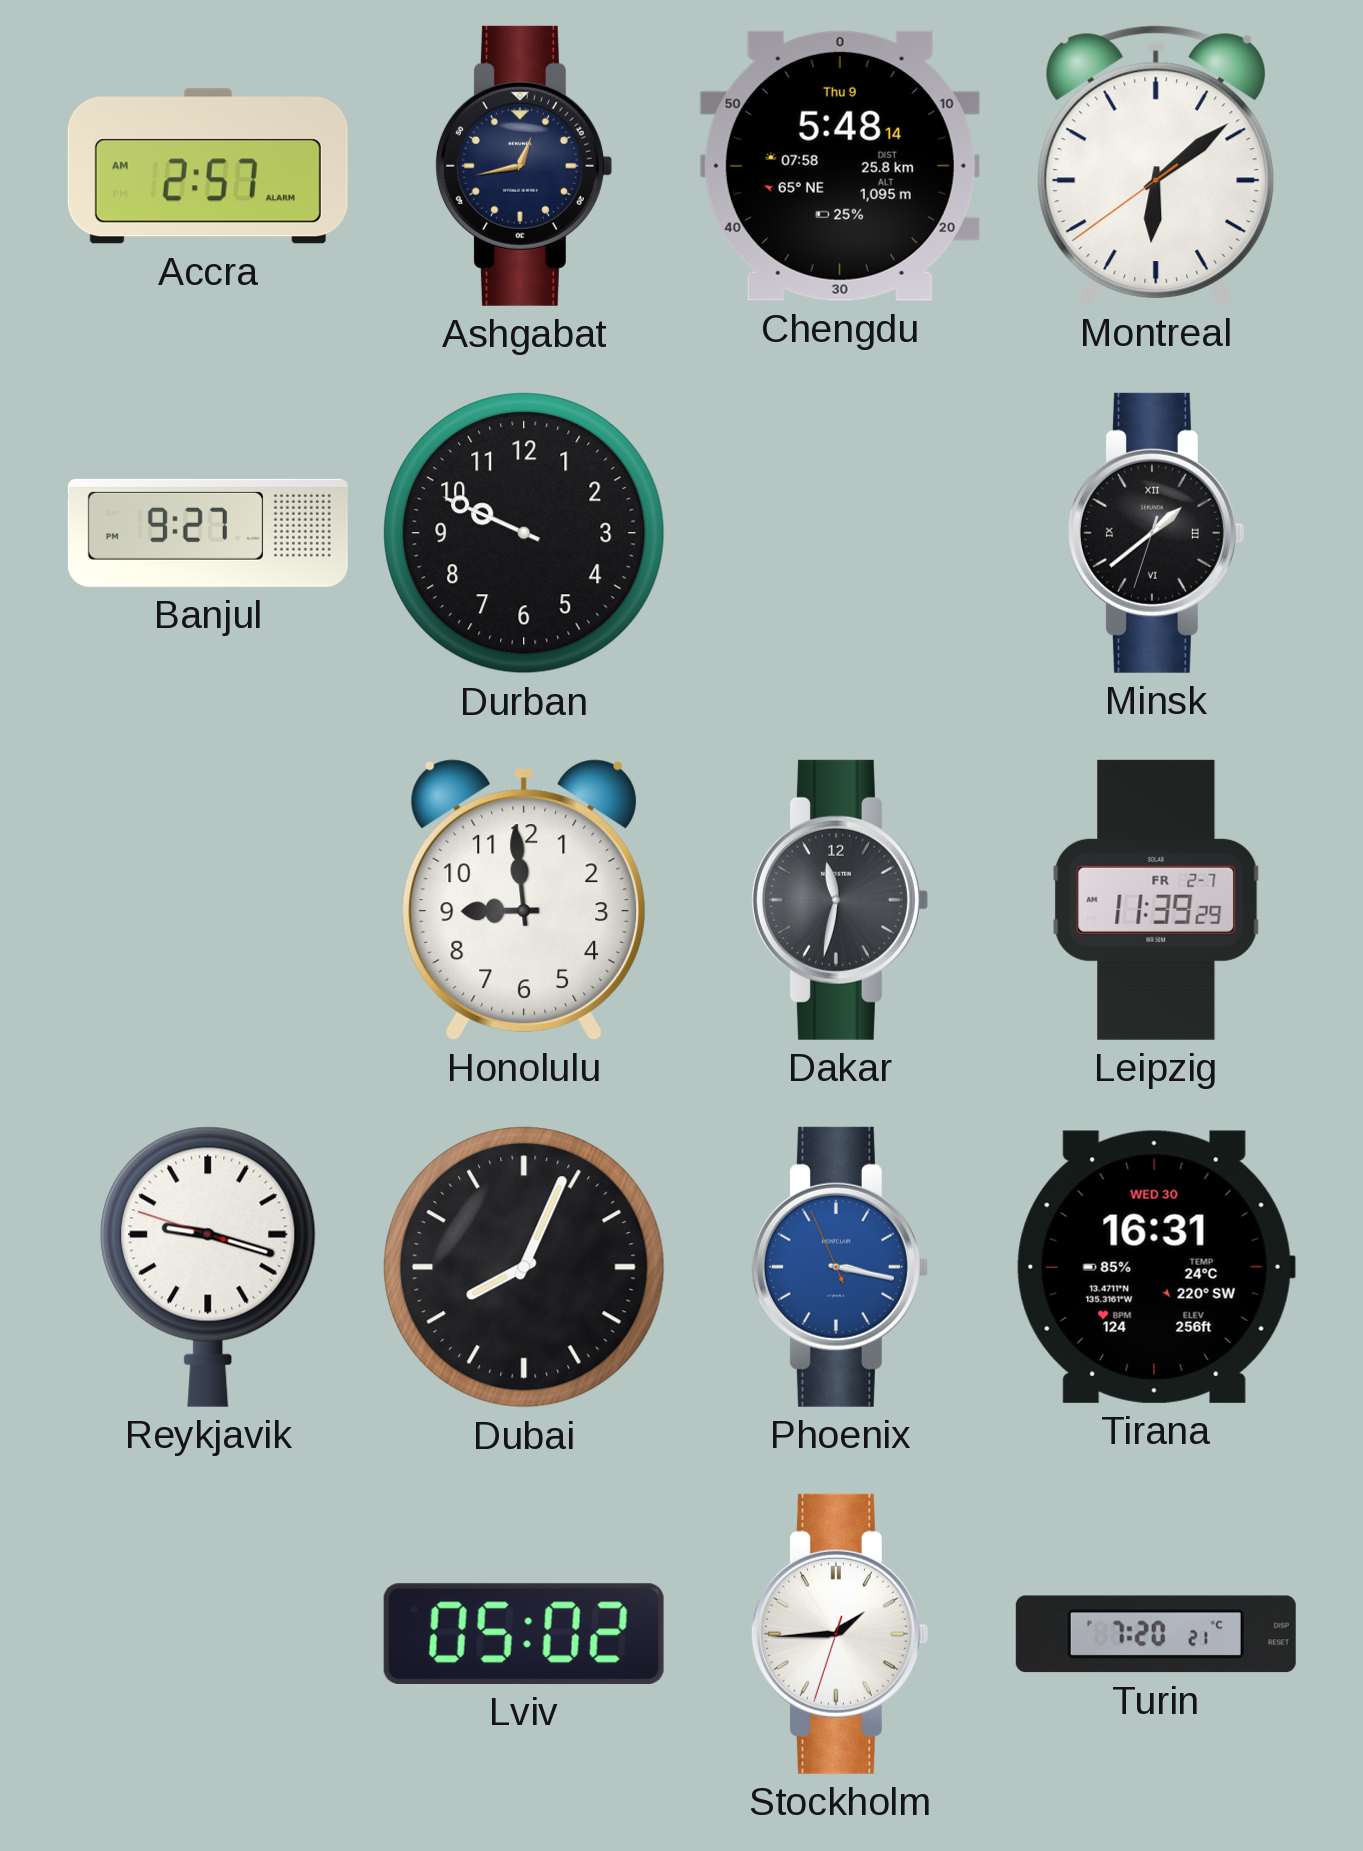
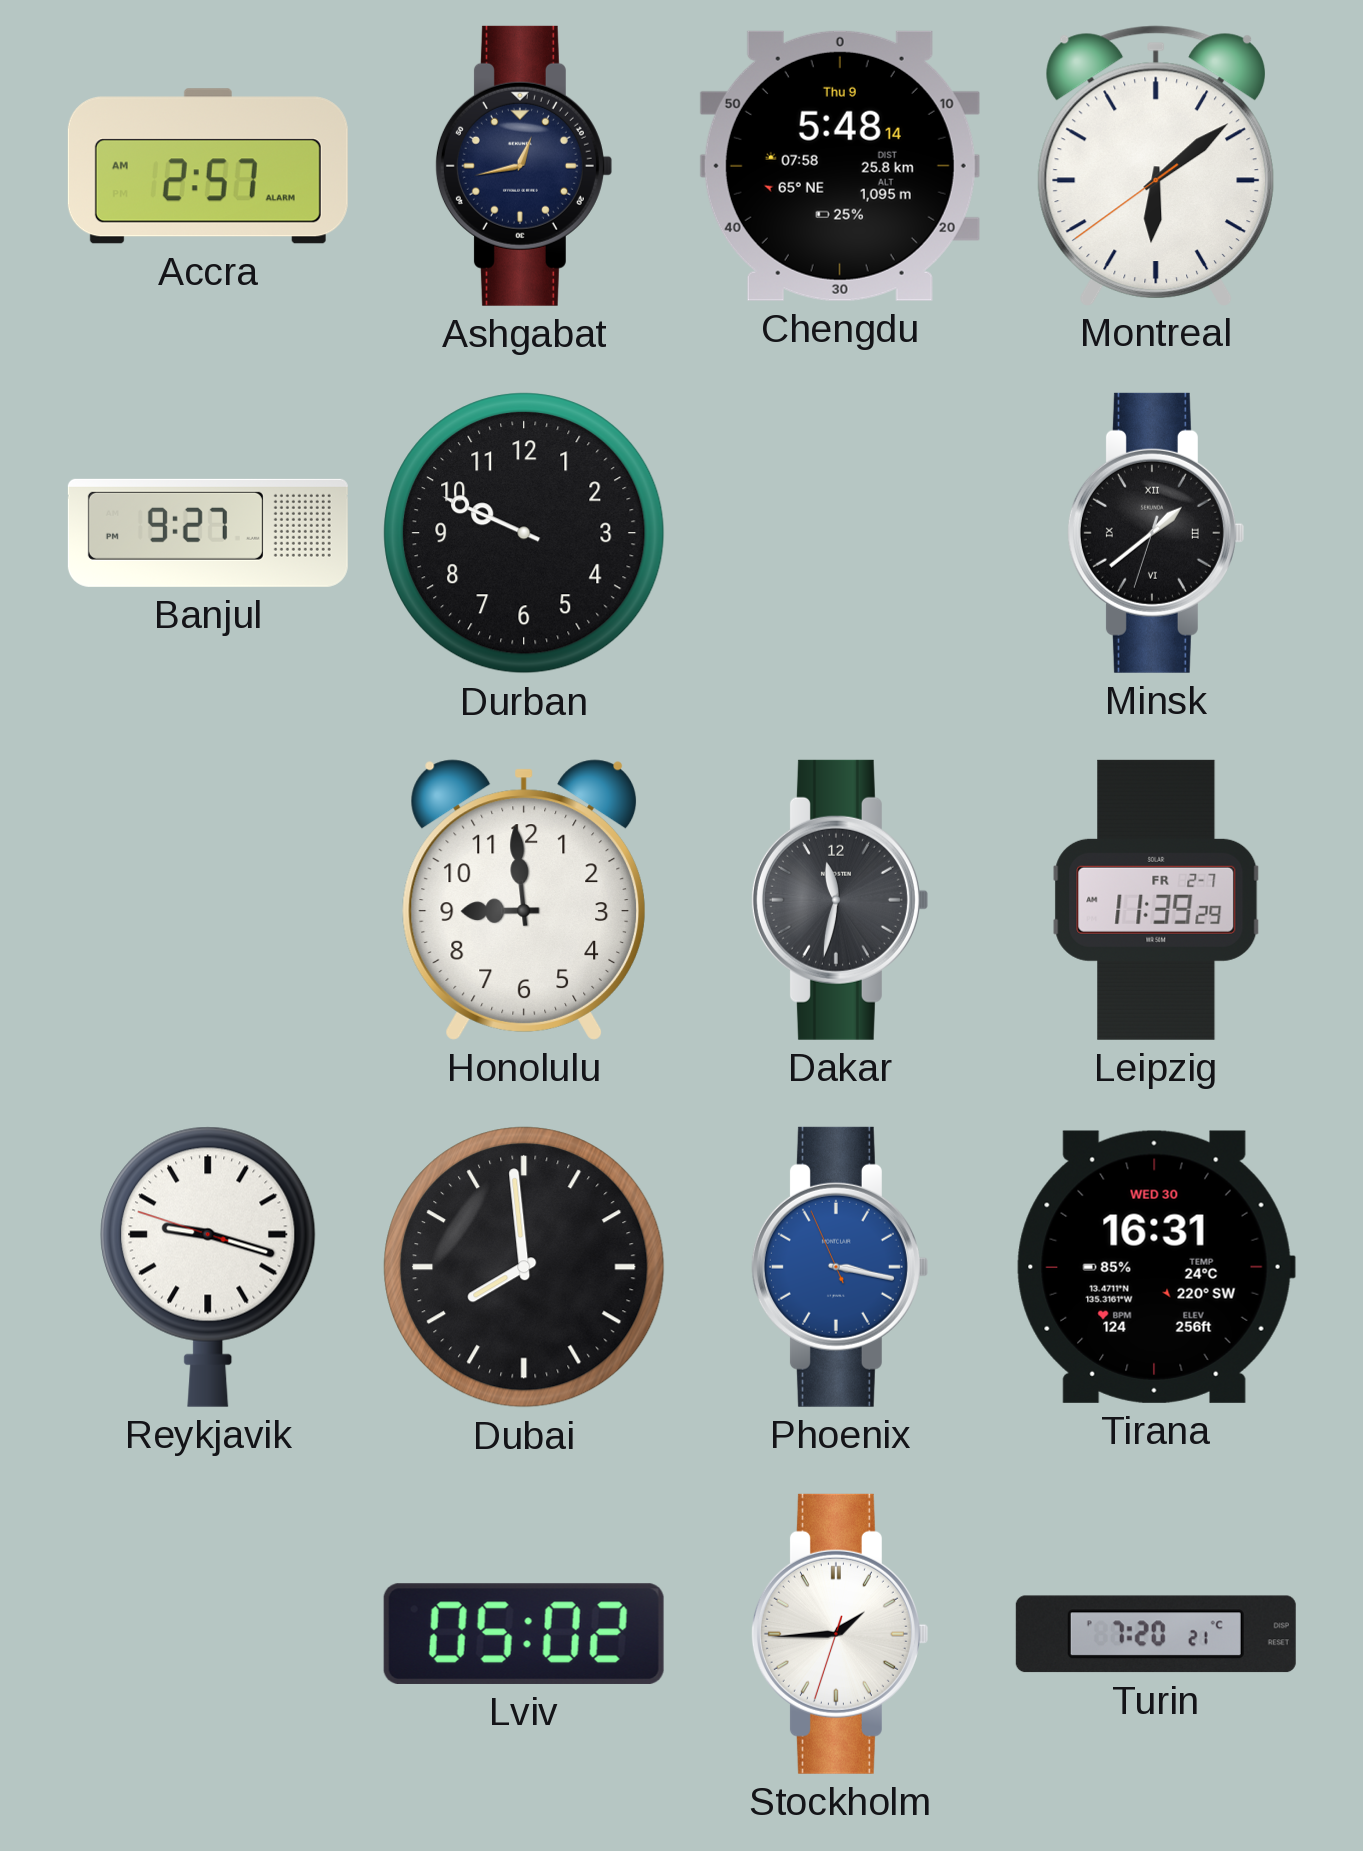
Dubai: 8:04 -> 7:59
